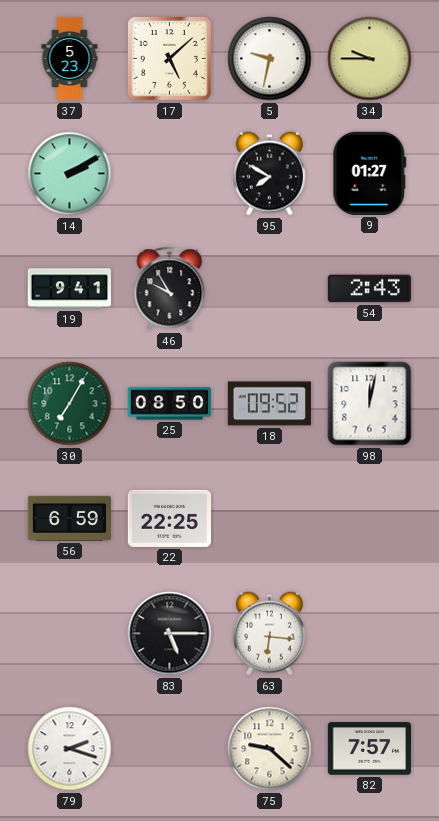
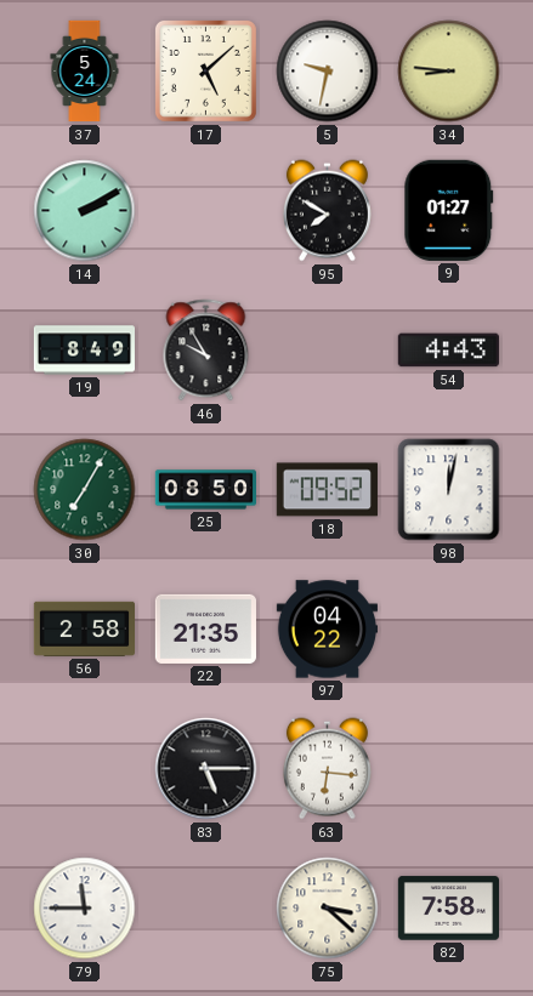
37: 5:23 -> 5:24
34: 9:45 -> 8:46
19: 9:41 -> 8:49
54: 2:43 -> 4:43
56: 6:59 -> 2:58
22: 22:25 -> 21:35
97: none -> 04:22
79: 2:18 -> 11:45
75: 9:22 -> 3:22
82: 7:57 -> 7:58
